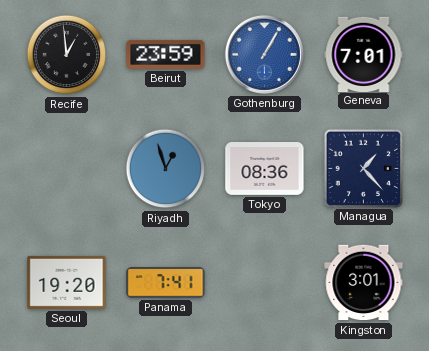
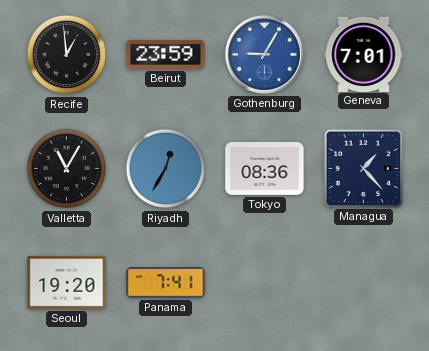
Gothenburg: 1:05 -> 9:05
Valletta: none -> 11:05
Riyadh: 12:57 -> 12:35
Kingston: 3:01 -> none
